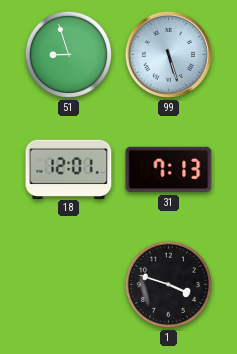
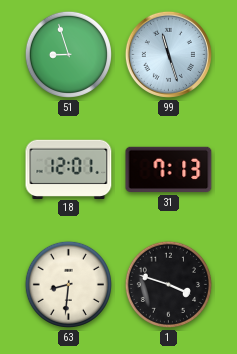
99: 5:27 -> 11:27
63: none -> 8:31
